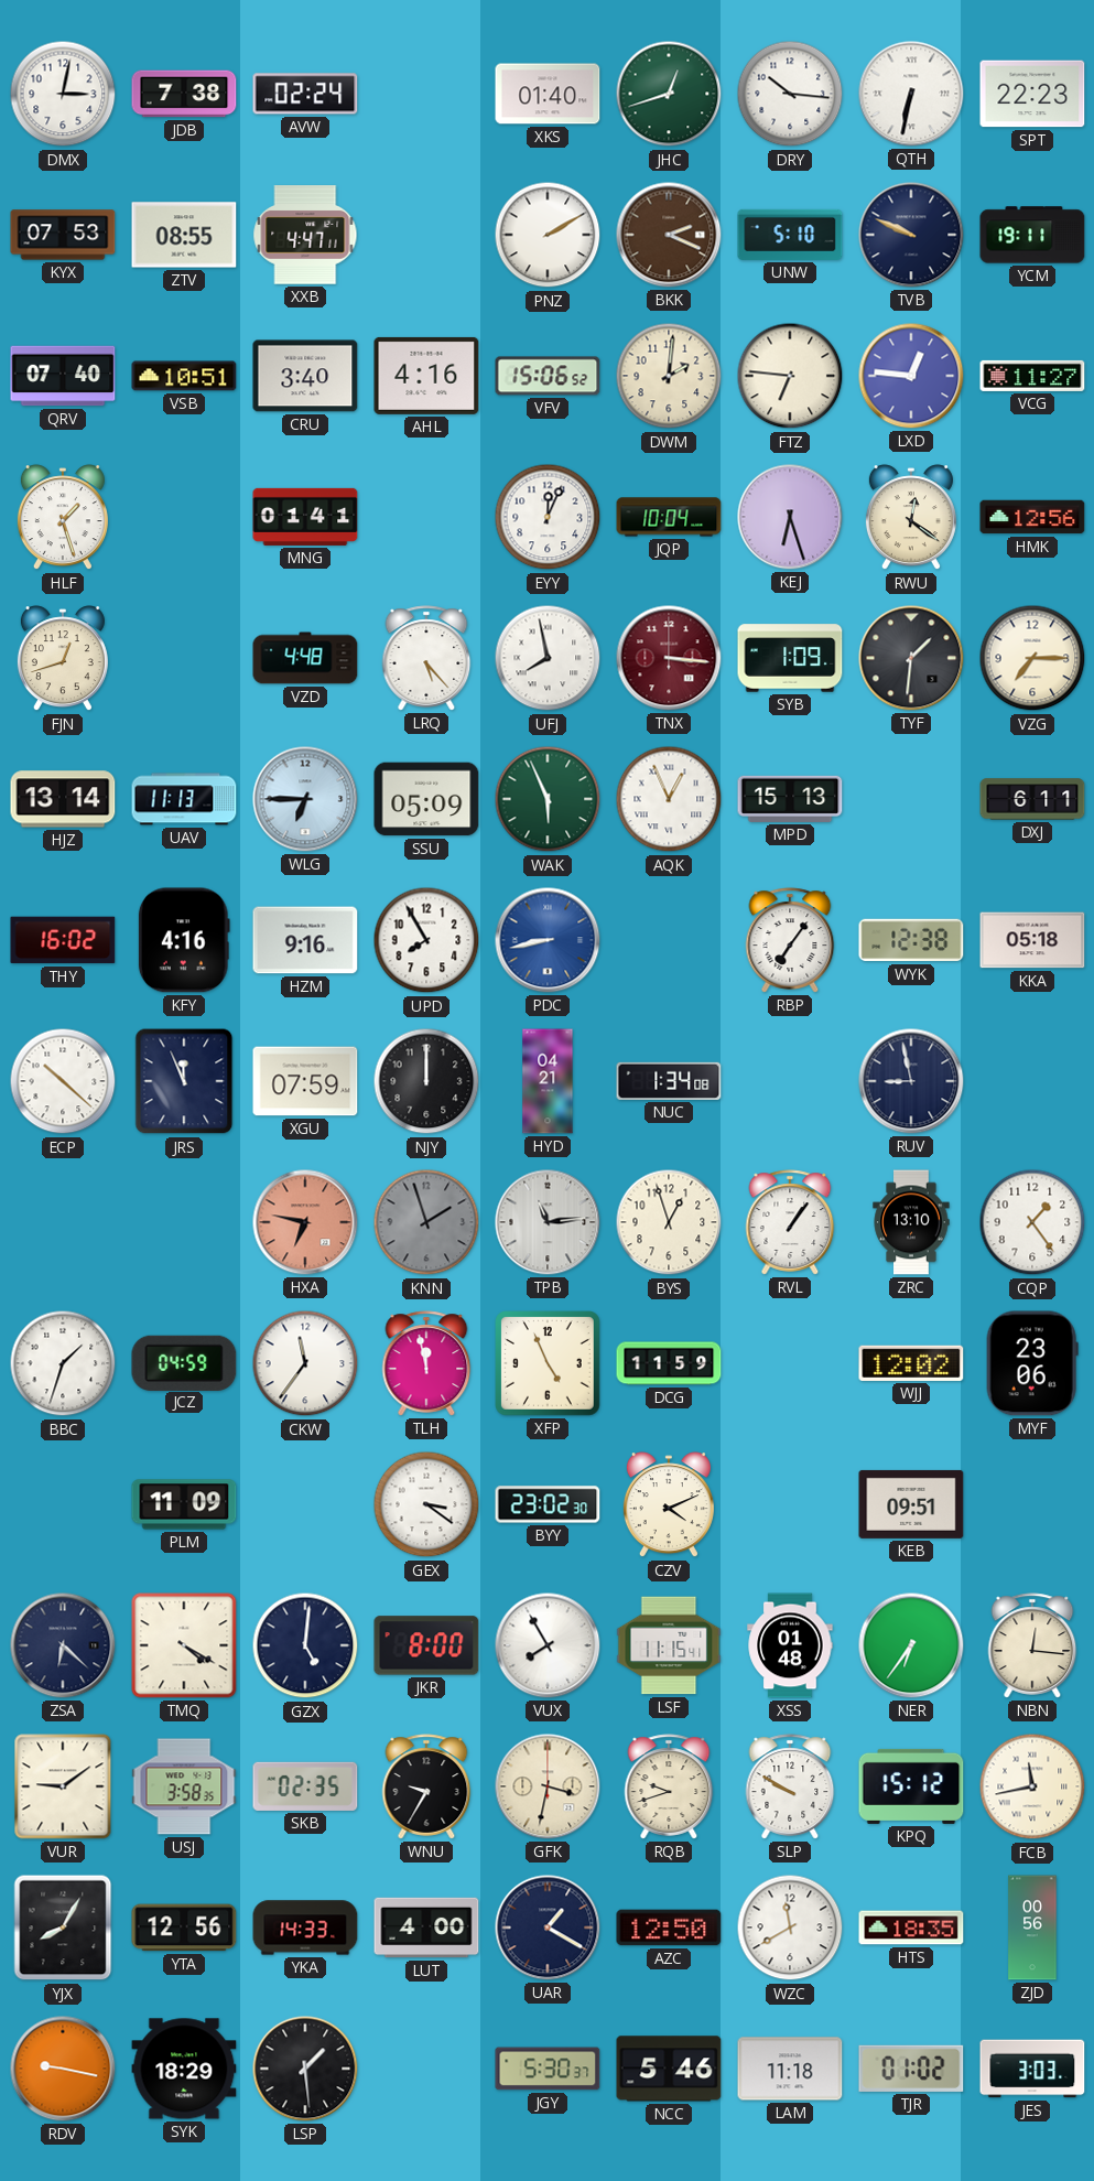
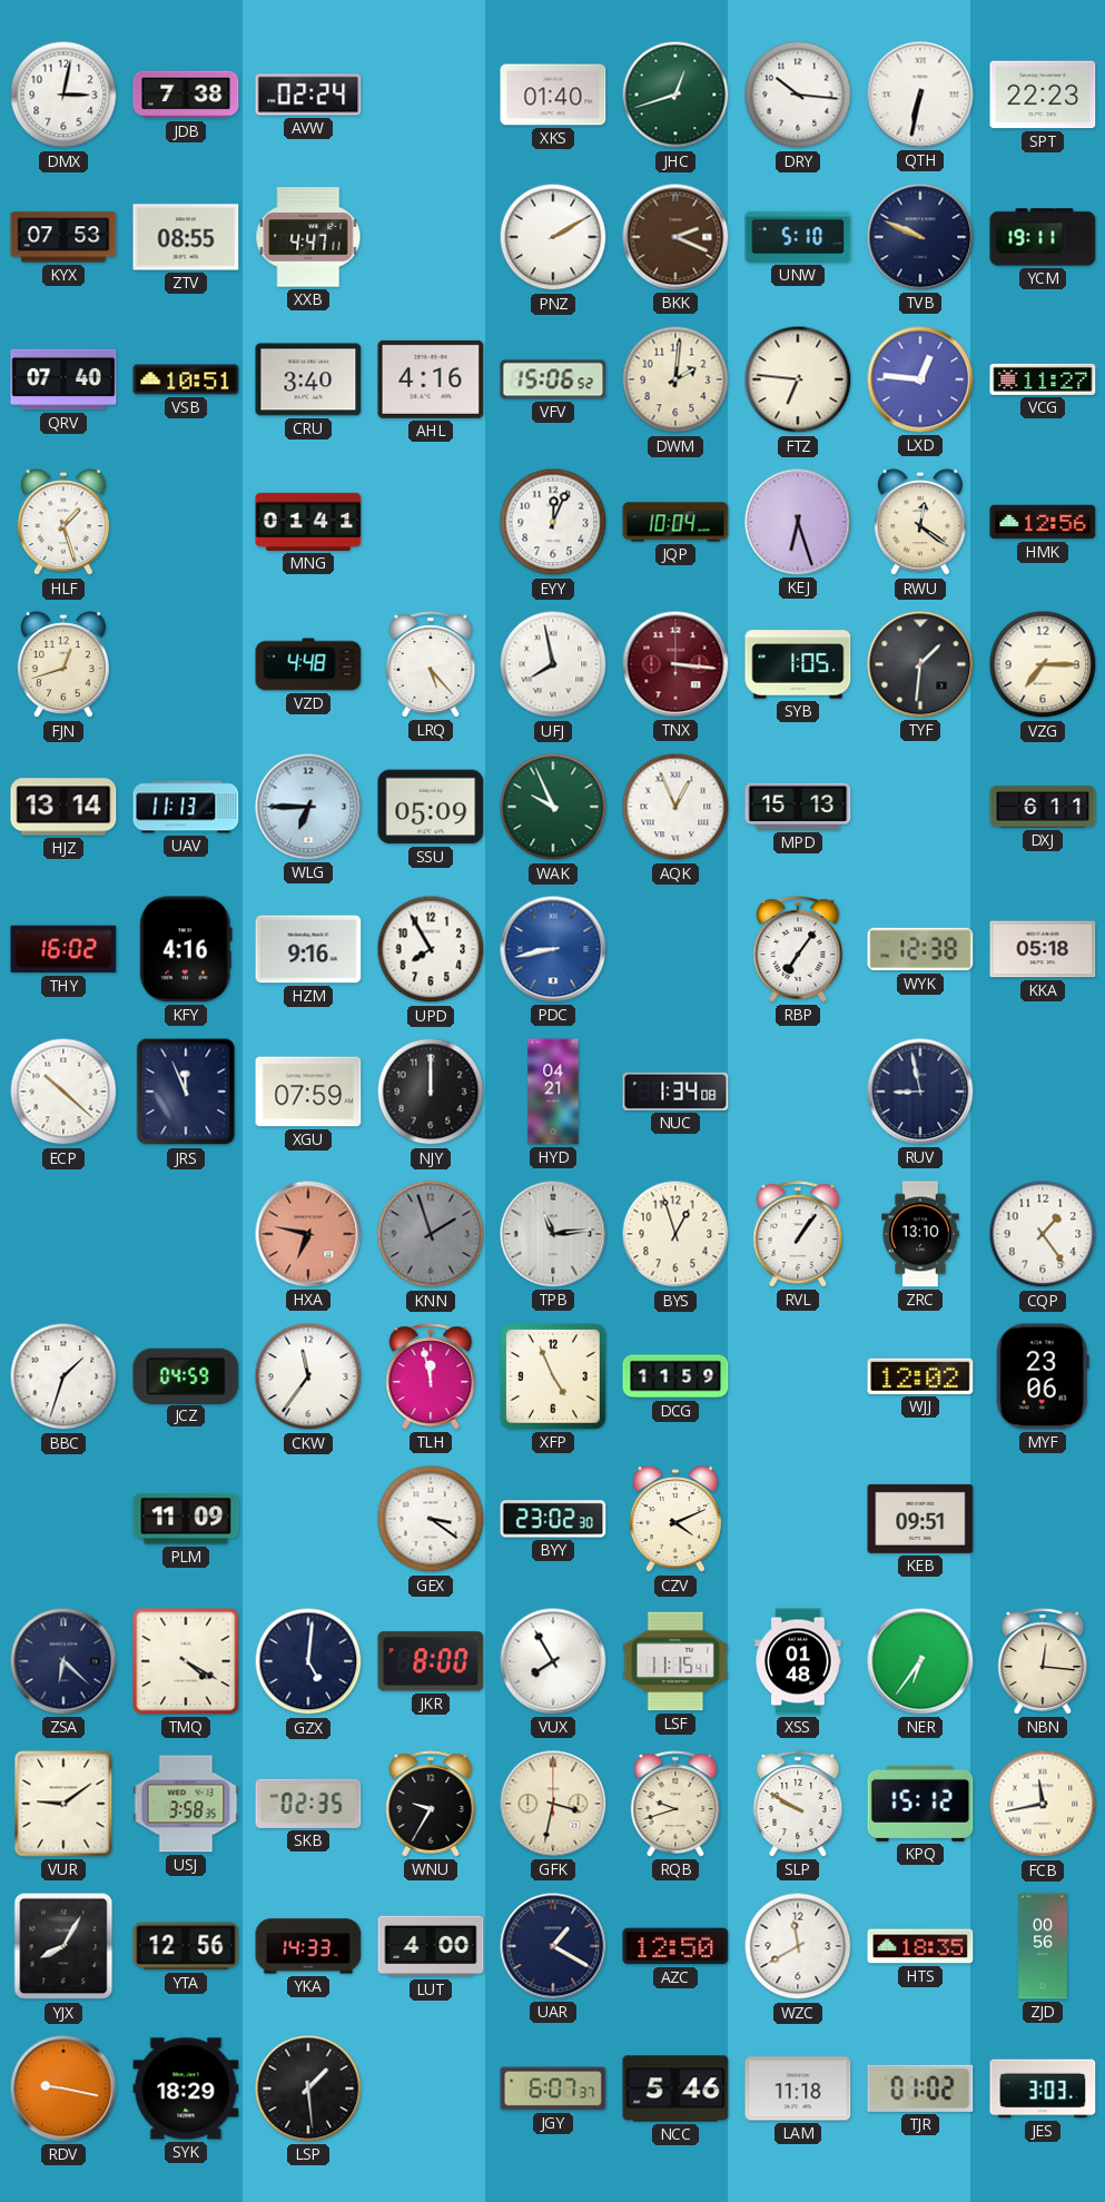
SYB: 1:09 -> 1:05
WAK: 5:56 -> 9:56
JGY: 5:30 -> 6:07
